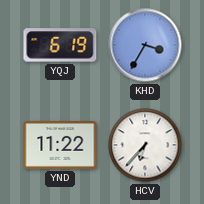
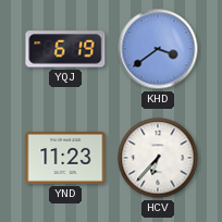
KHD: 3:35 -> 3:39
YND: 11:22 -> 11:23
